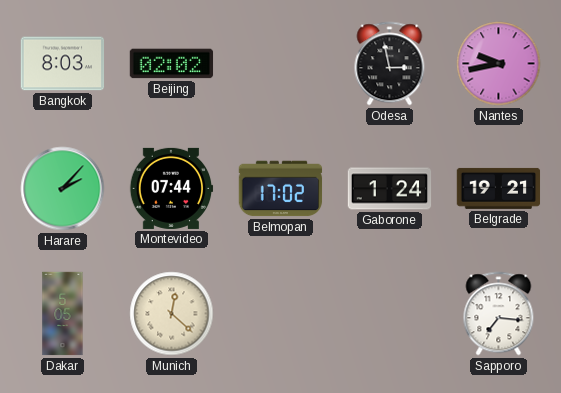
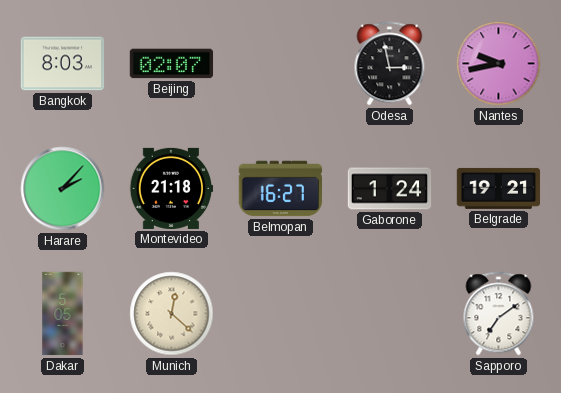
Beijing: 02:02 -> 02:07
Montevideo: 07:44 -> 21:18
Belmopan: 17:02 -> 16:27
Sapporo: 7:16 -> 7:09
